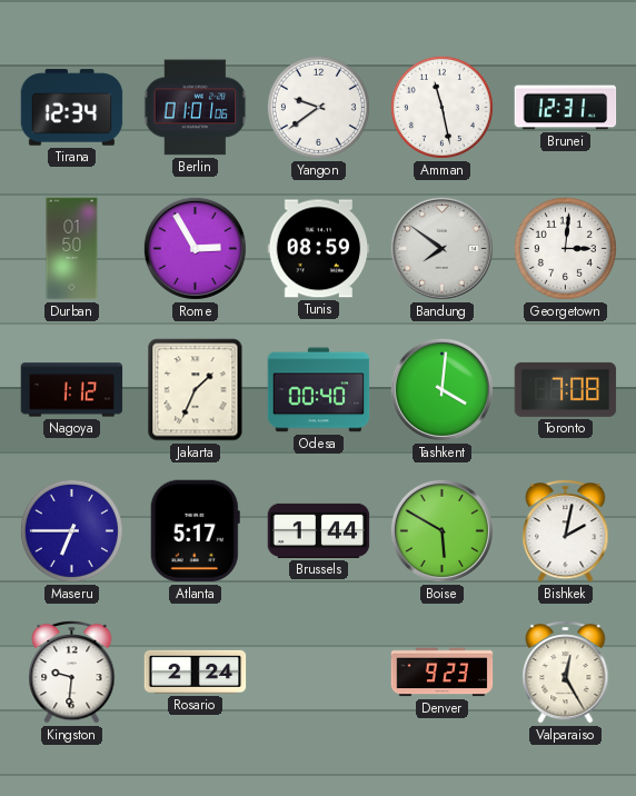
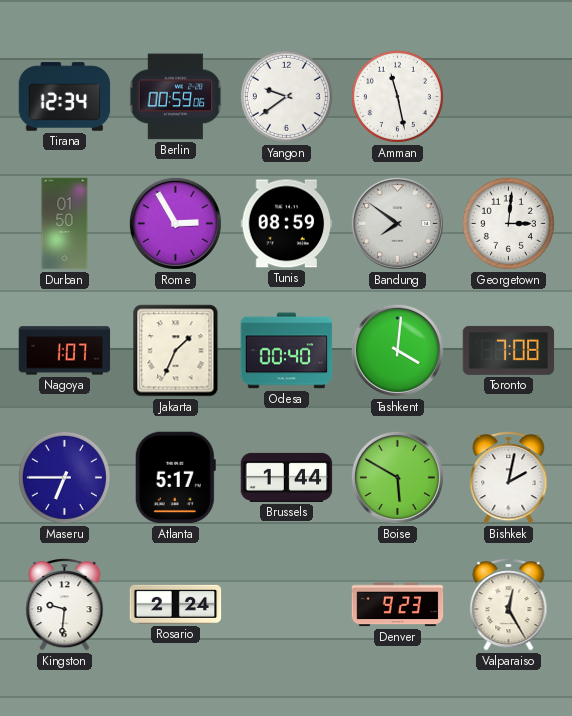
Berlin: 01:01 -> 00:59
Brunei: 12:31 -> none
Nagoya: 1:12 -> 1:07
